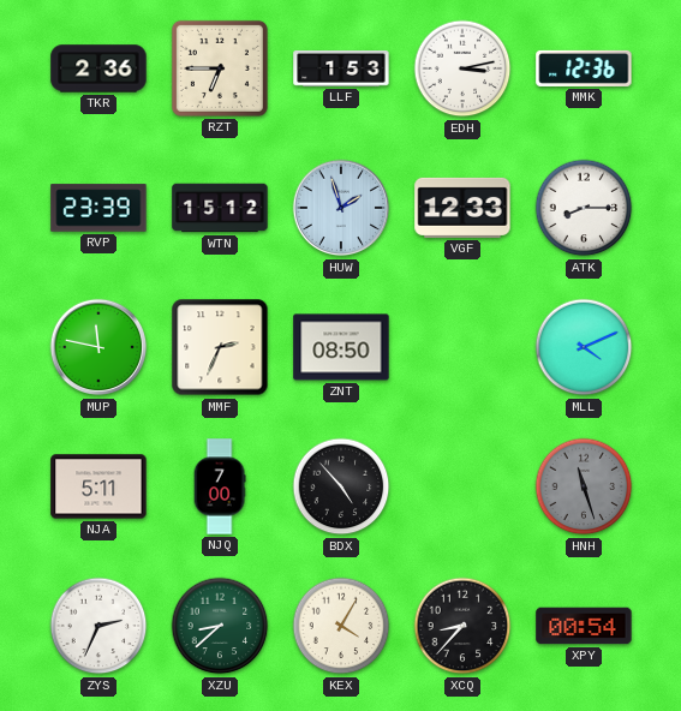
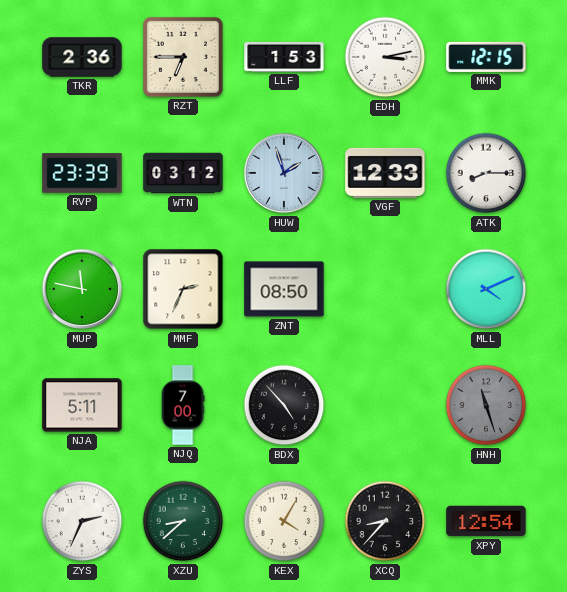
MMK: 12:36 -> 12:15
WTN: 15:12 -> 03:12
XPY: 00:54 -> 12:54
